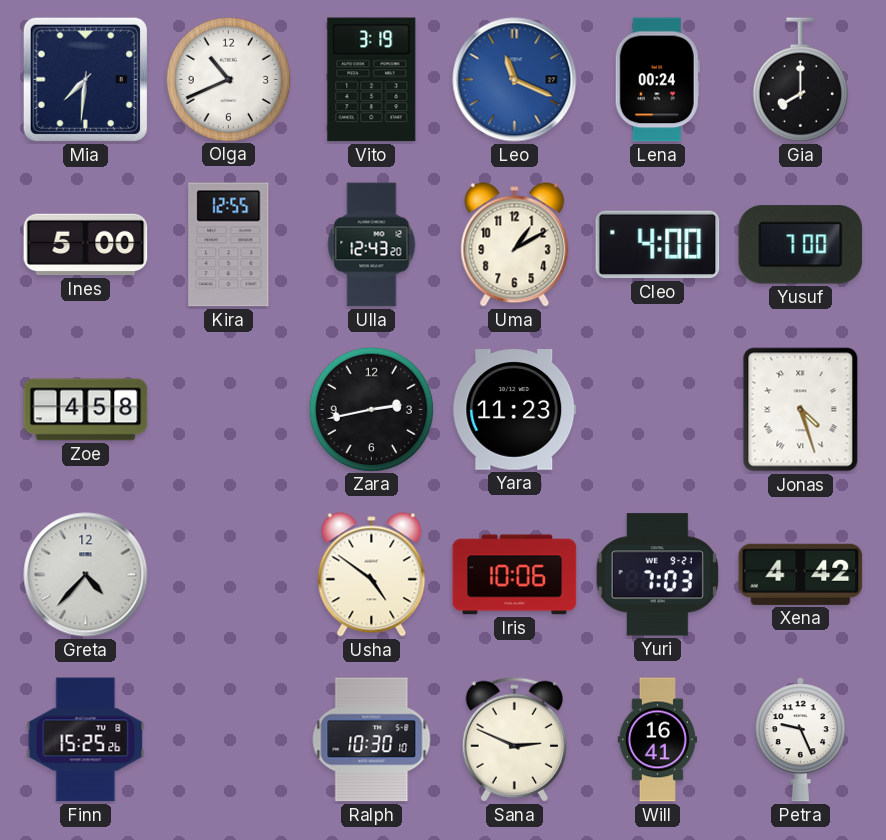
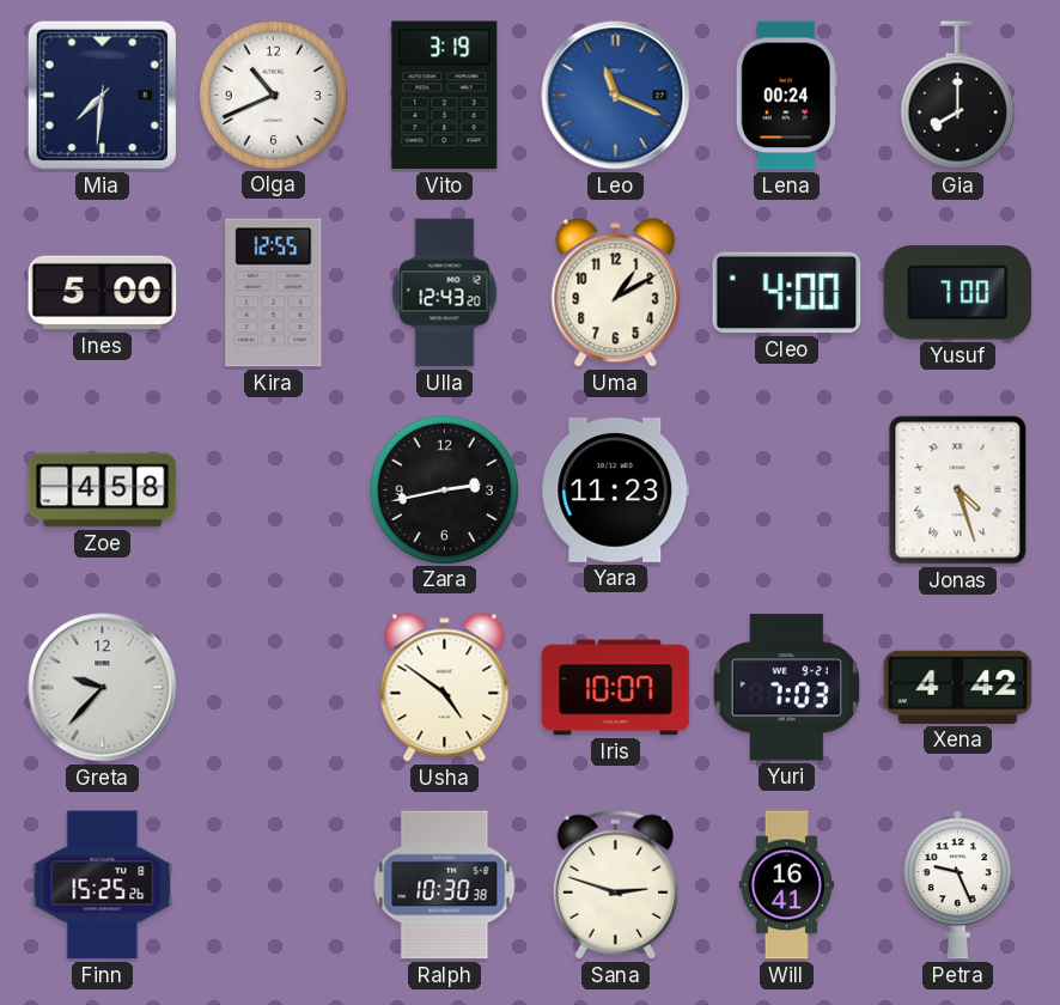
Greta: 4:37 -> 9:37
Iris: 10:06 -> 10:07
Ralph: 10:30:10 -> 10:30:38
Sana: 2:49 -> 2:48
